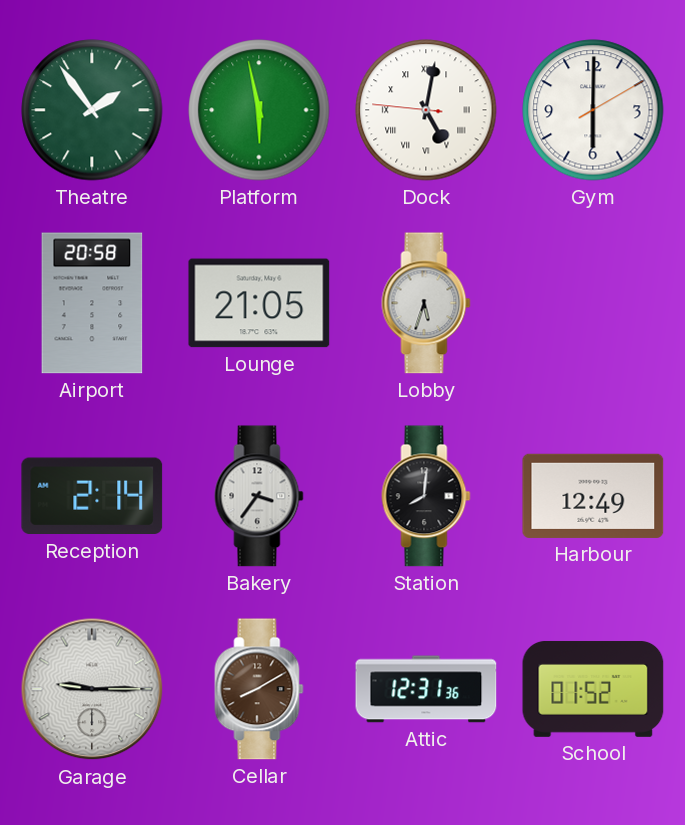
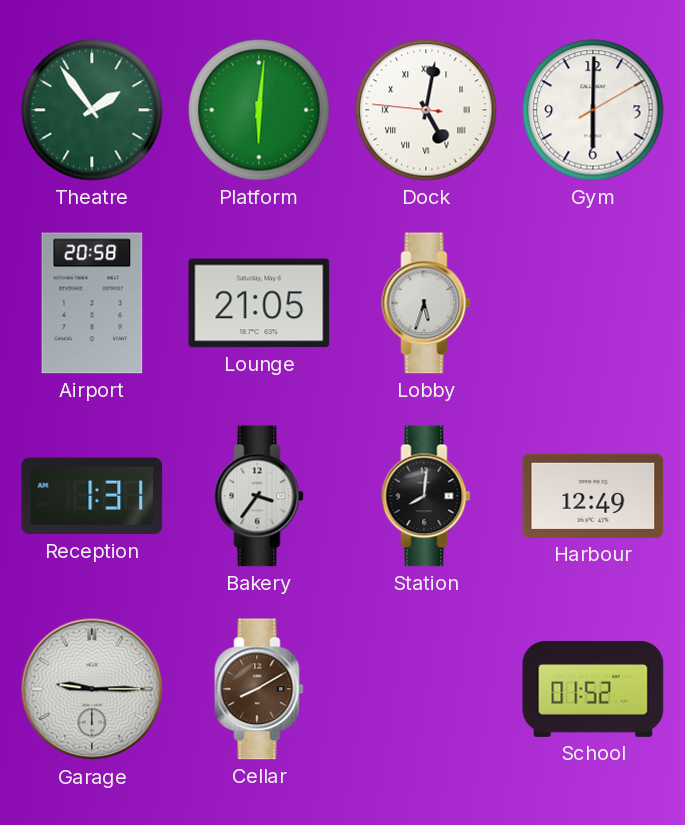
Platform: 5:58 -> 6:01
Reception: 2:14 -> 1:31
Attic: 12:31 -> none
